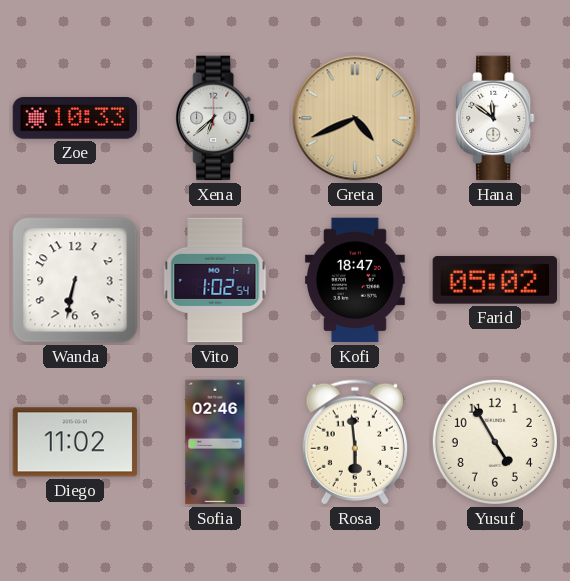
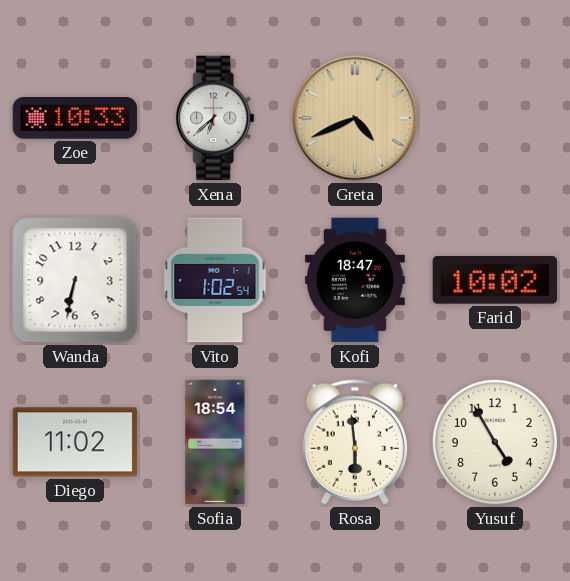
Hana: 11:51 -> none
Farid: 05:02 -> 10:02
Sofia: 02:46 -> 18:54
